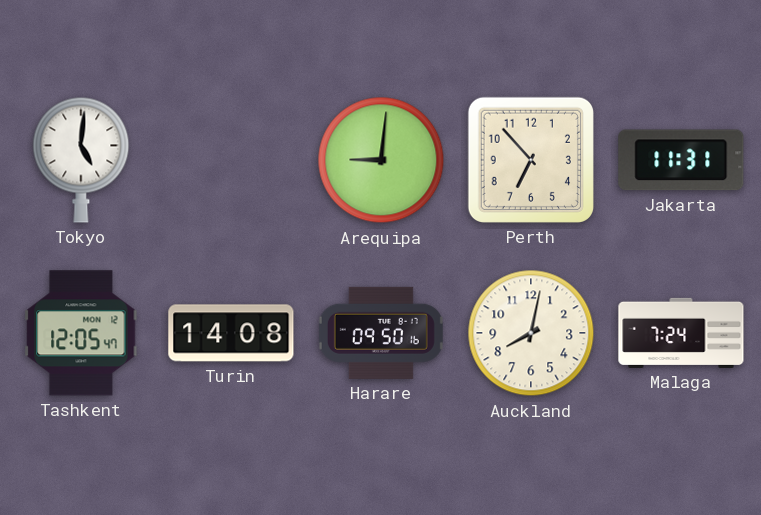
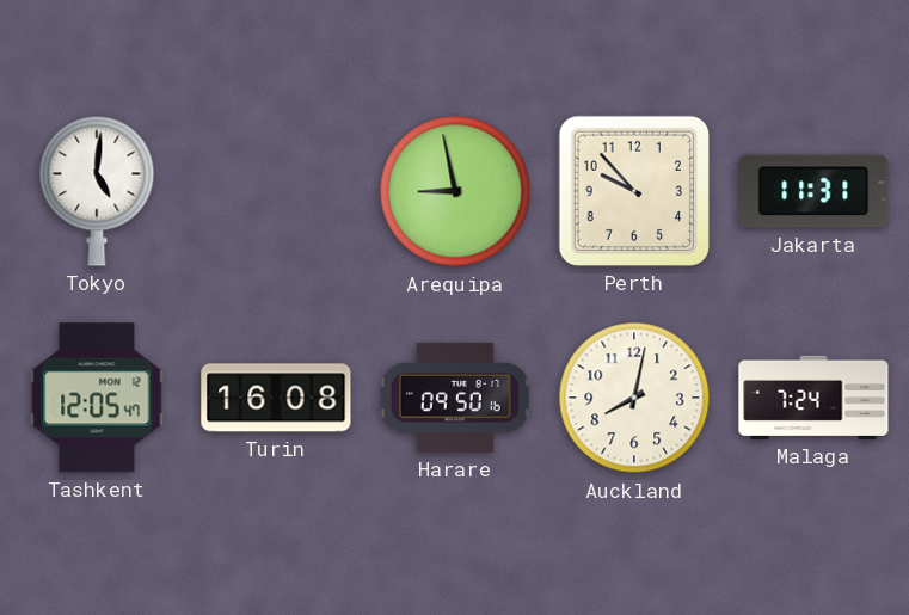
Arequipa: 9:01 -> 8:58
Perth: 6:53 -> 9:53
Turin: 14:08 -> 16:08
